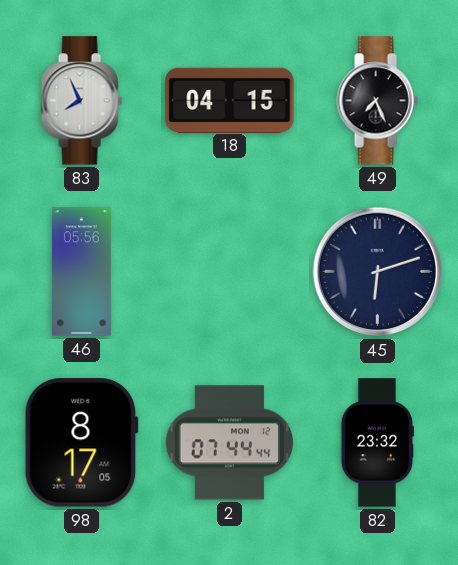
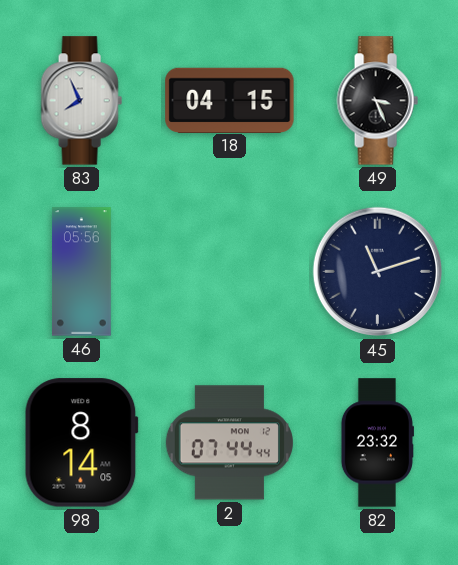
49: 7:26 -> 3:26
45: 6:12 -> 11:12
98: 8:17 -> 8:14
